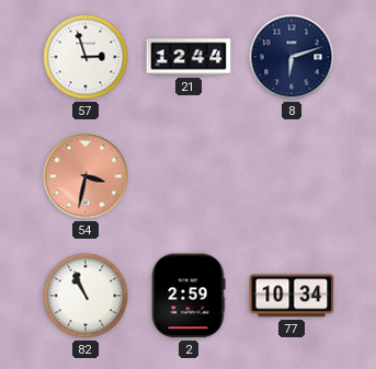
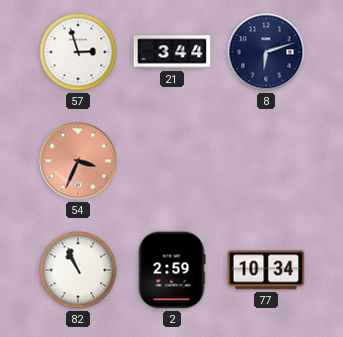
21: 12:44 -> 3:44
54: 3:32 -> 3:34
